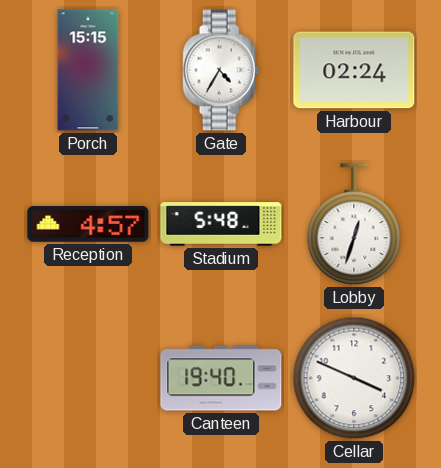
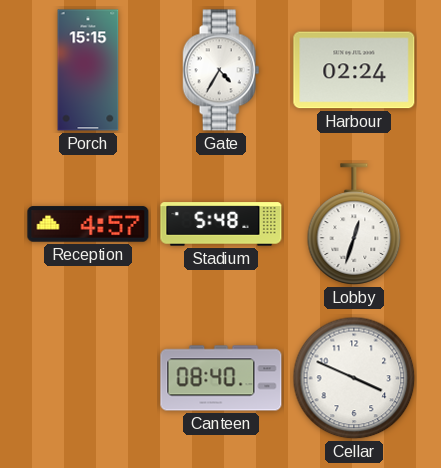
Canteen: 19:40 -> 08:40
